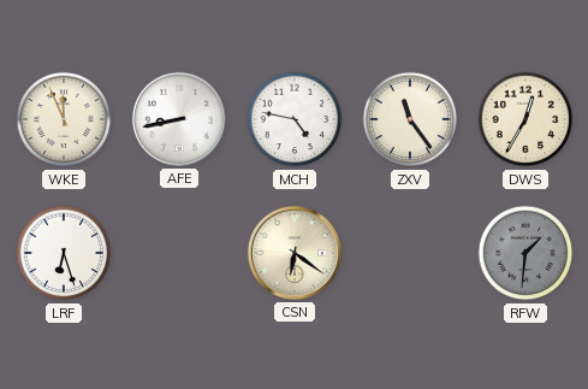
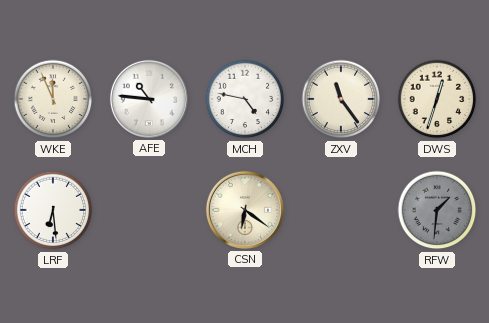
AFE: 8:43 -> 10:46
DWS: 12:35 -> 12:33
LRF: 6:27 -> 6:29
